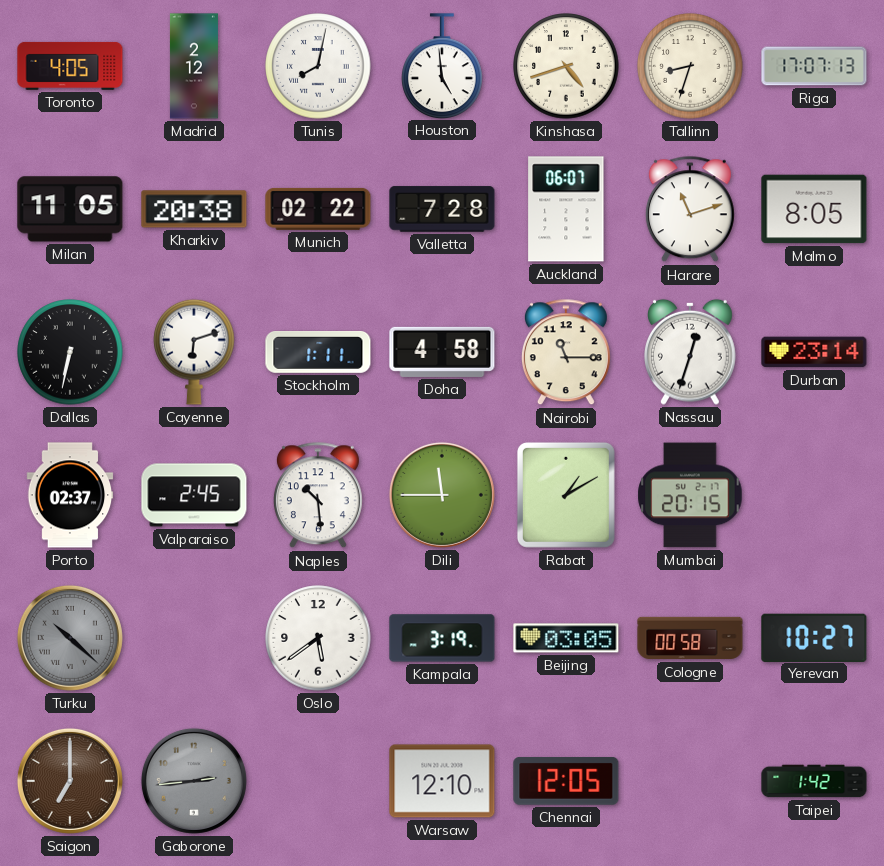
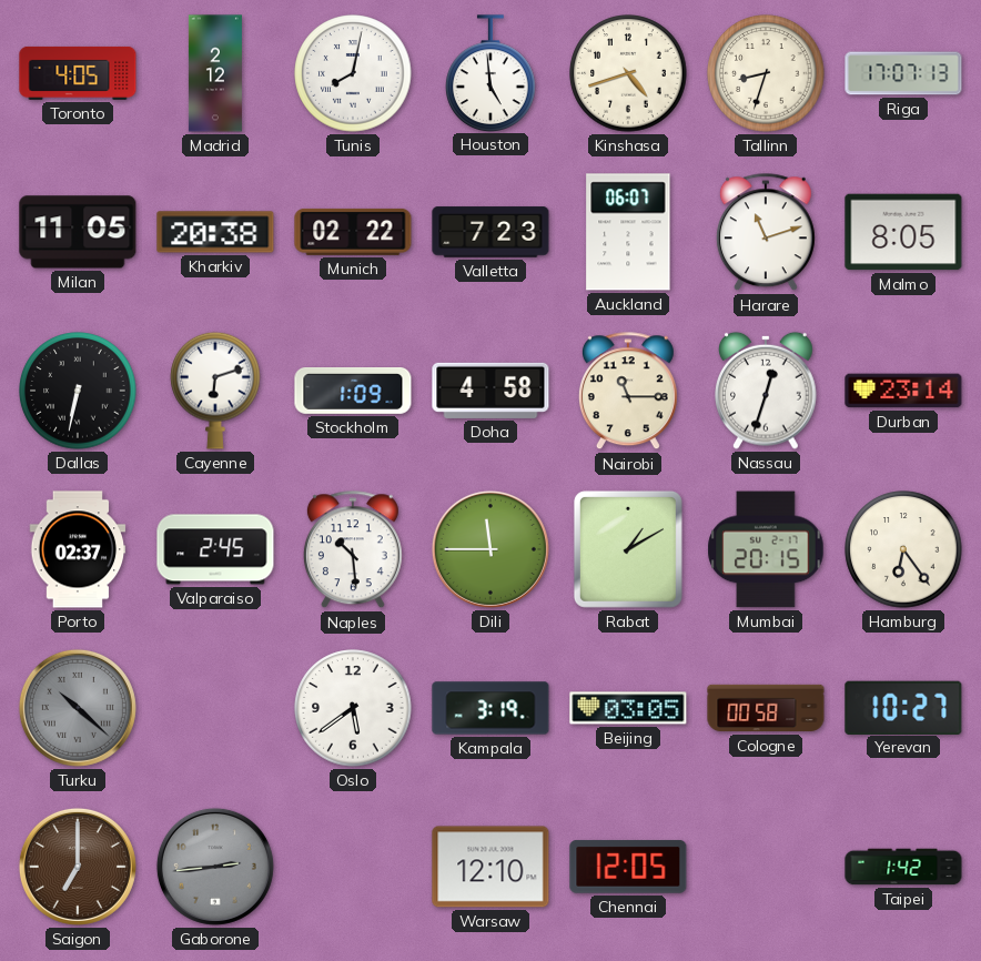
Valletta: 7:28 -> 7:23
Stockholm: 1:11 -> 1:09
Hamburg: none -> 6:24
